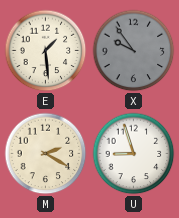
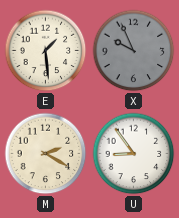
X: 9:54 -> 9:56
U: 8:57 -> 8:54
